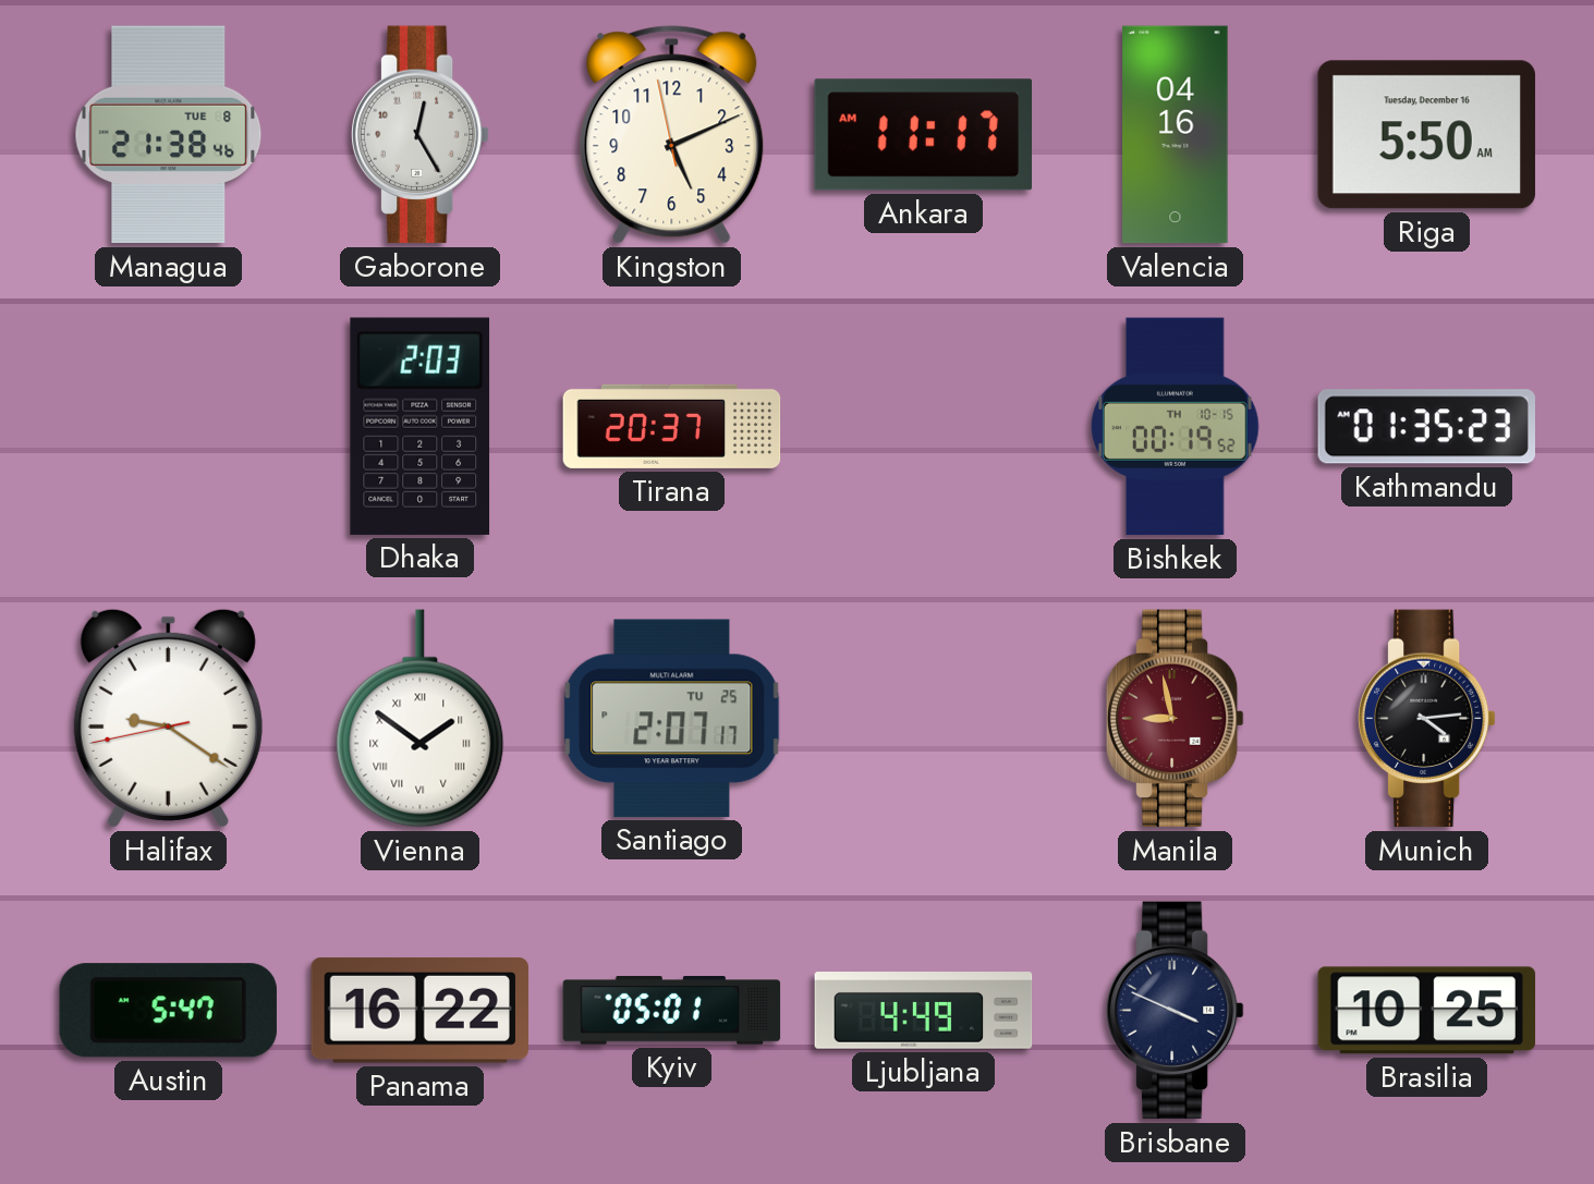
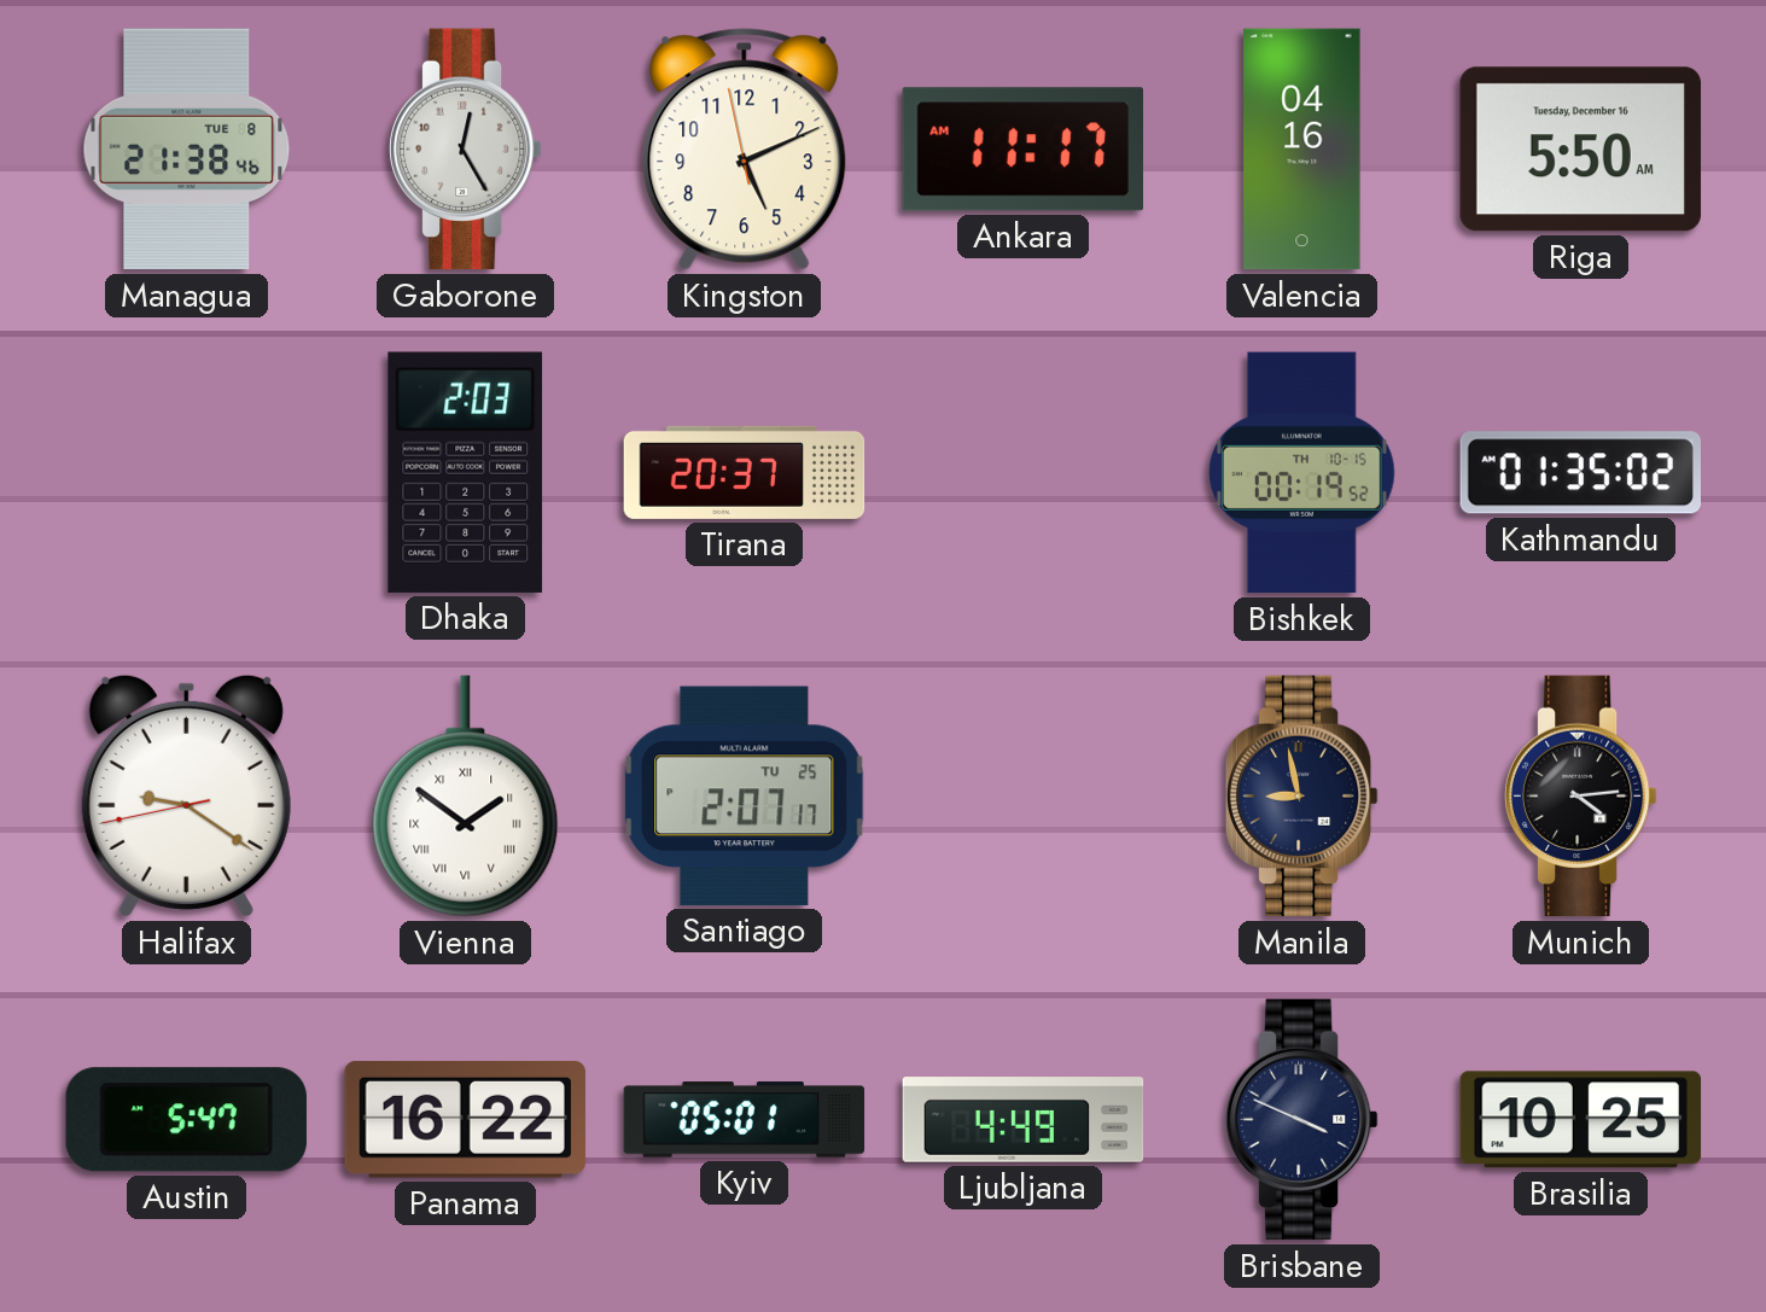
Kathmandu: 01:35:23 -> 01:35:02
Manila dial: burgundy -> navy
